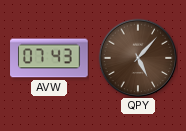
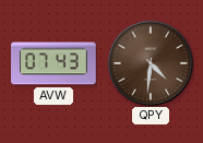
QPY: 5:07 -> 4:31
